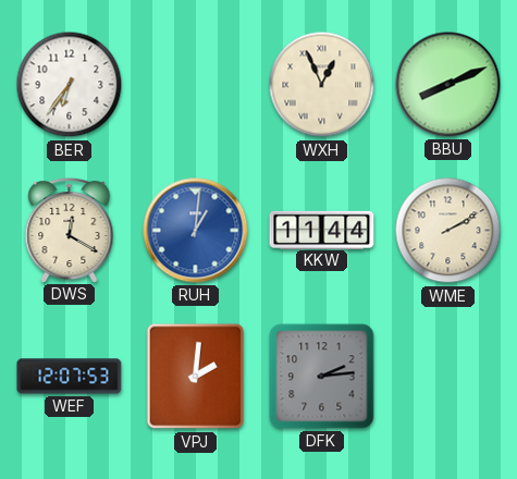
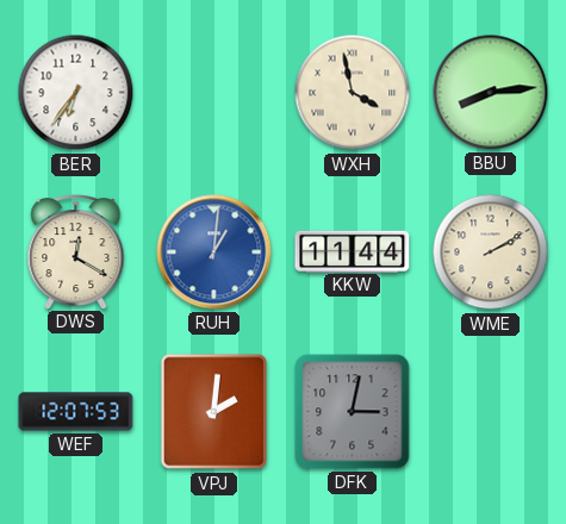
WXH: 12:56 -> 3:58
BBU: 8:11 -> 8:14
DFK: 2:14 -> 3:02
